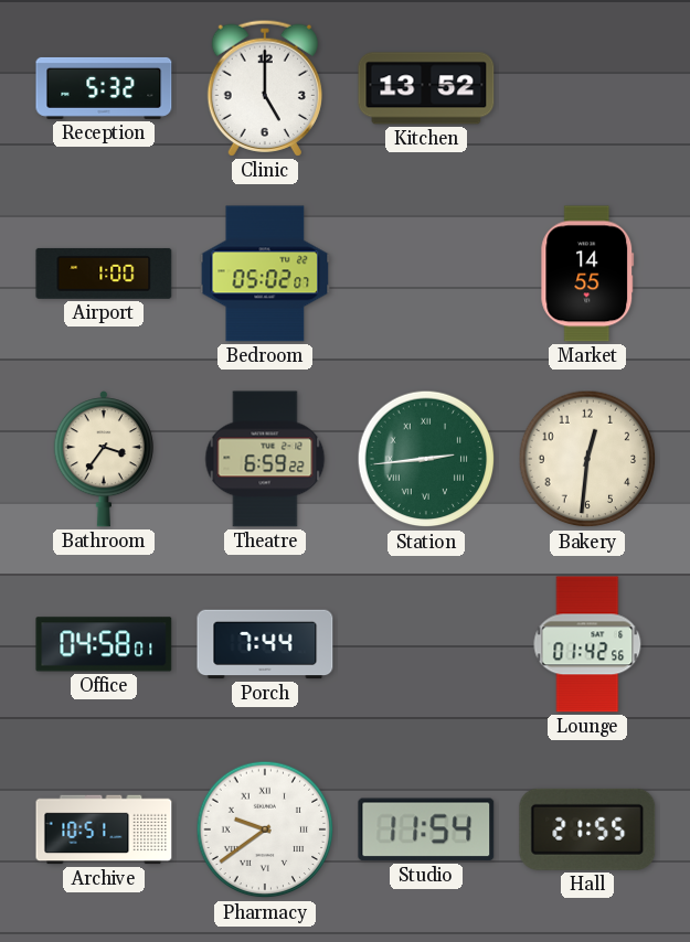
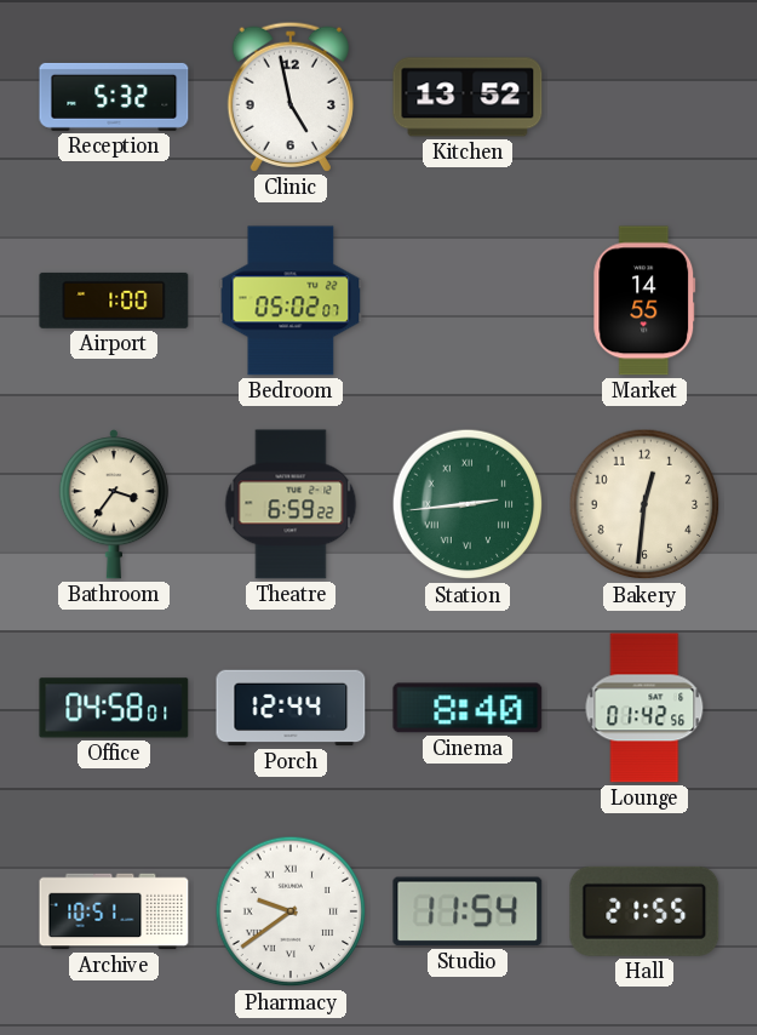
Clinic: 5:00 -> 4:58
Porch: 7:44 -> 12:44
Cinema: none -> 8:40
